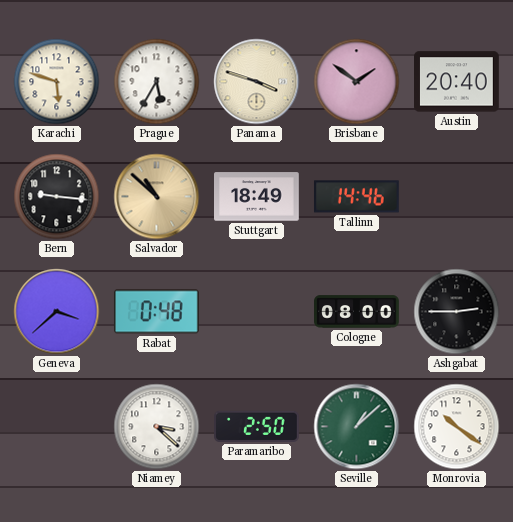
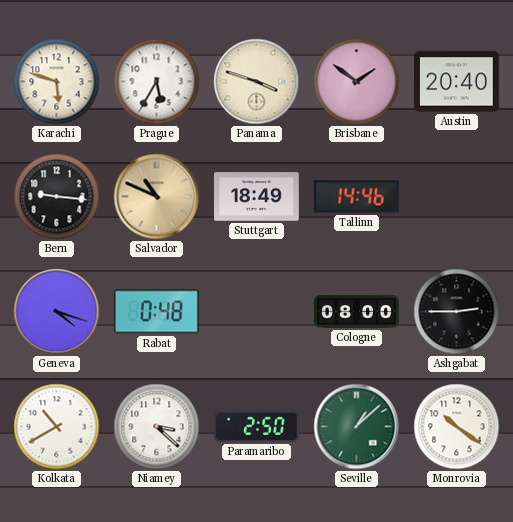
Salvador: 10:52 -> 10:49
Geneva: 3:38 -> 4:18
Kolkata: none -> 10:40
